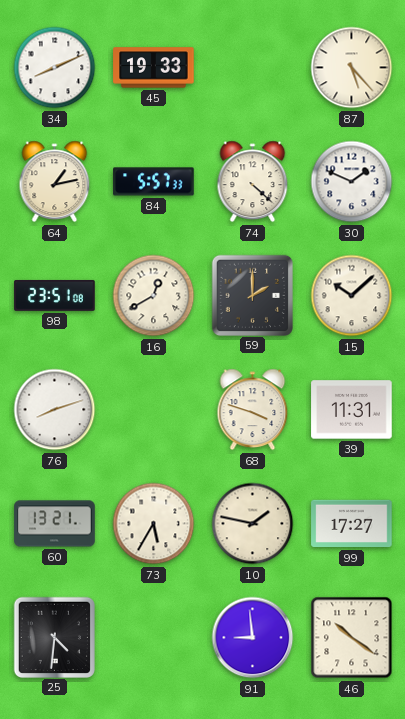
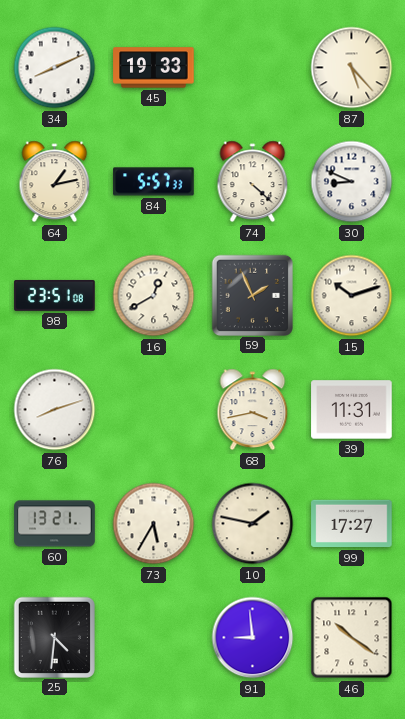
30: 1:49 -> 8:49
59: 2:00 -> 1:56
15: 10:08 -> 10:12
68: 3:48 -> 3:43
